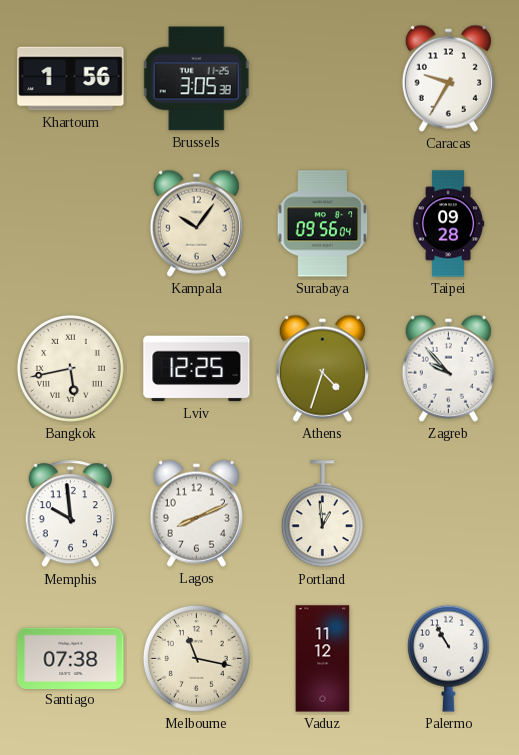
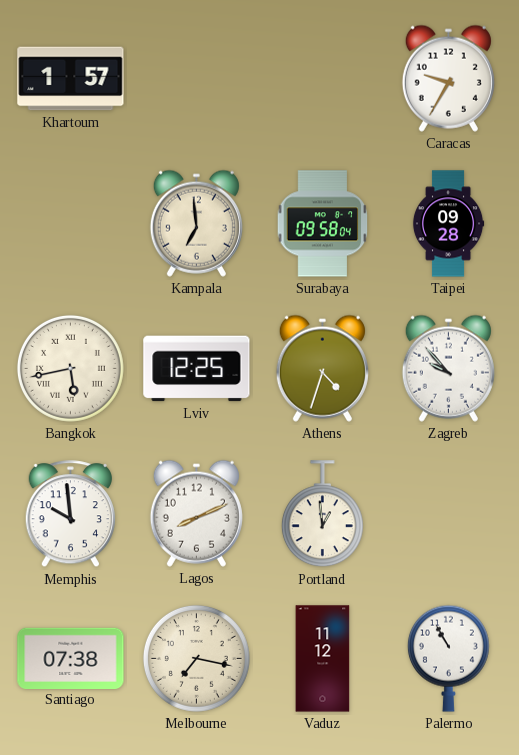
Khartoum: 1:56 -> 1:57
Brussels: 3:05 -> none
Kampala: 10:06 -> 6:59
Surabaya: 09:56 -> 09:58
Melbourne: 11:17 -> 7:17
